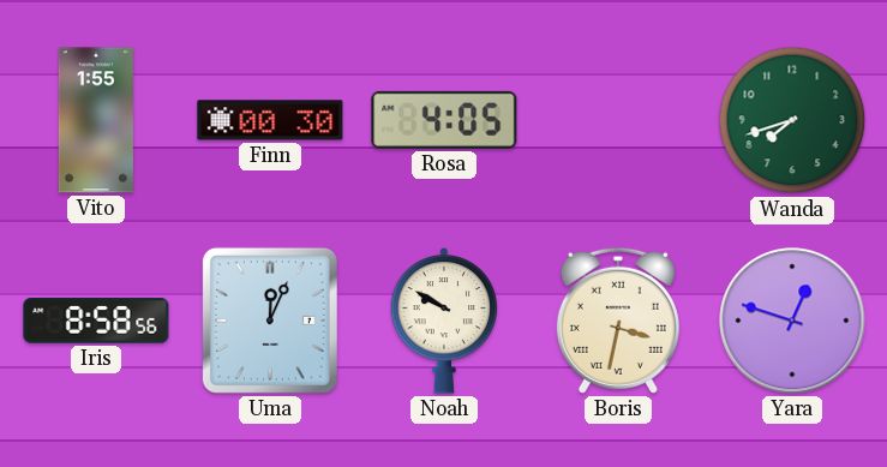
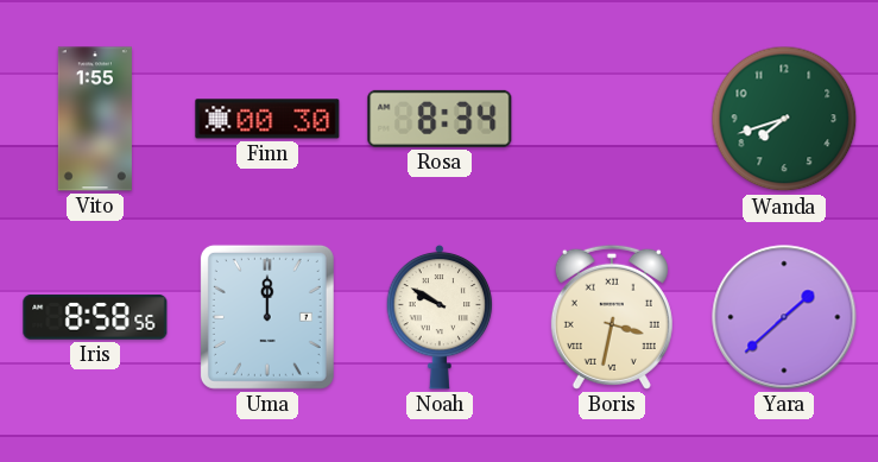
Rosa: 4:05 -> 8:34
Uma: 12:04 -> 12:00
Yara: 12:48 -> 1:38
